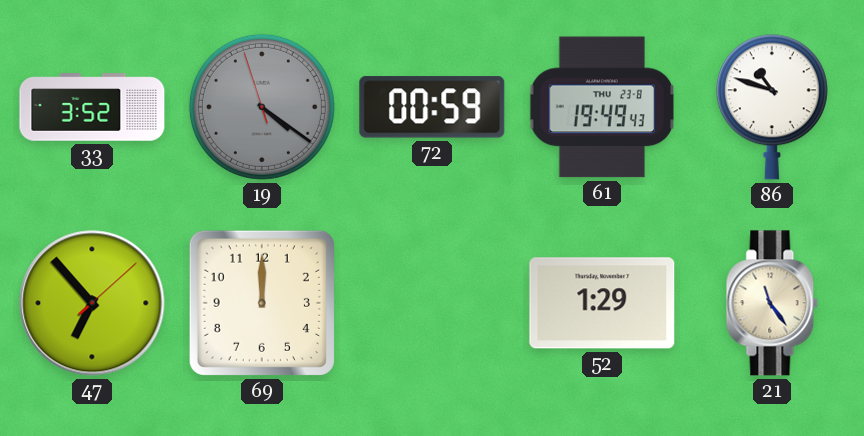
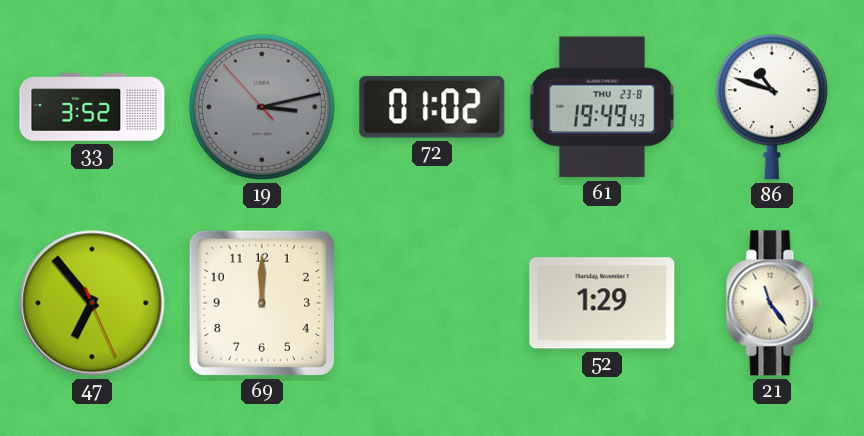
19: 4:20 -> 3:12
72: 00:59 -> 01:02
47: 6:53:08 -> 6:53:26
